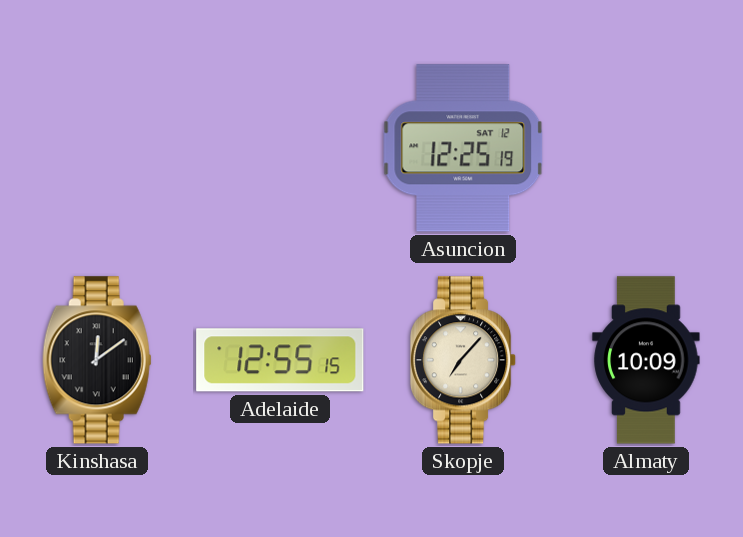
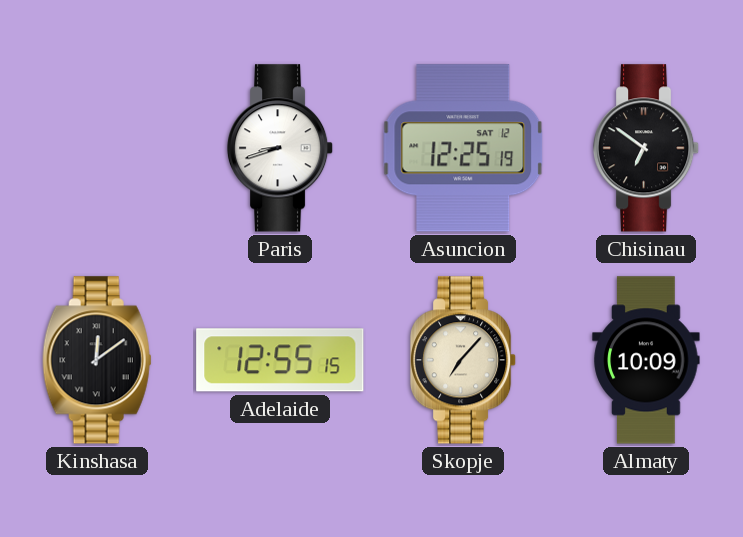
Paris: none -> 8:42
Chisinau: none -> 6:51
